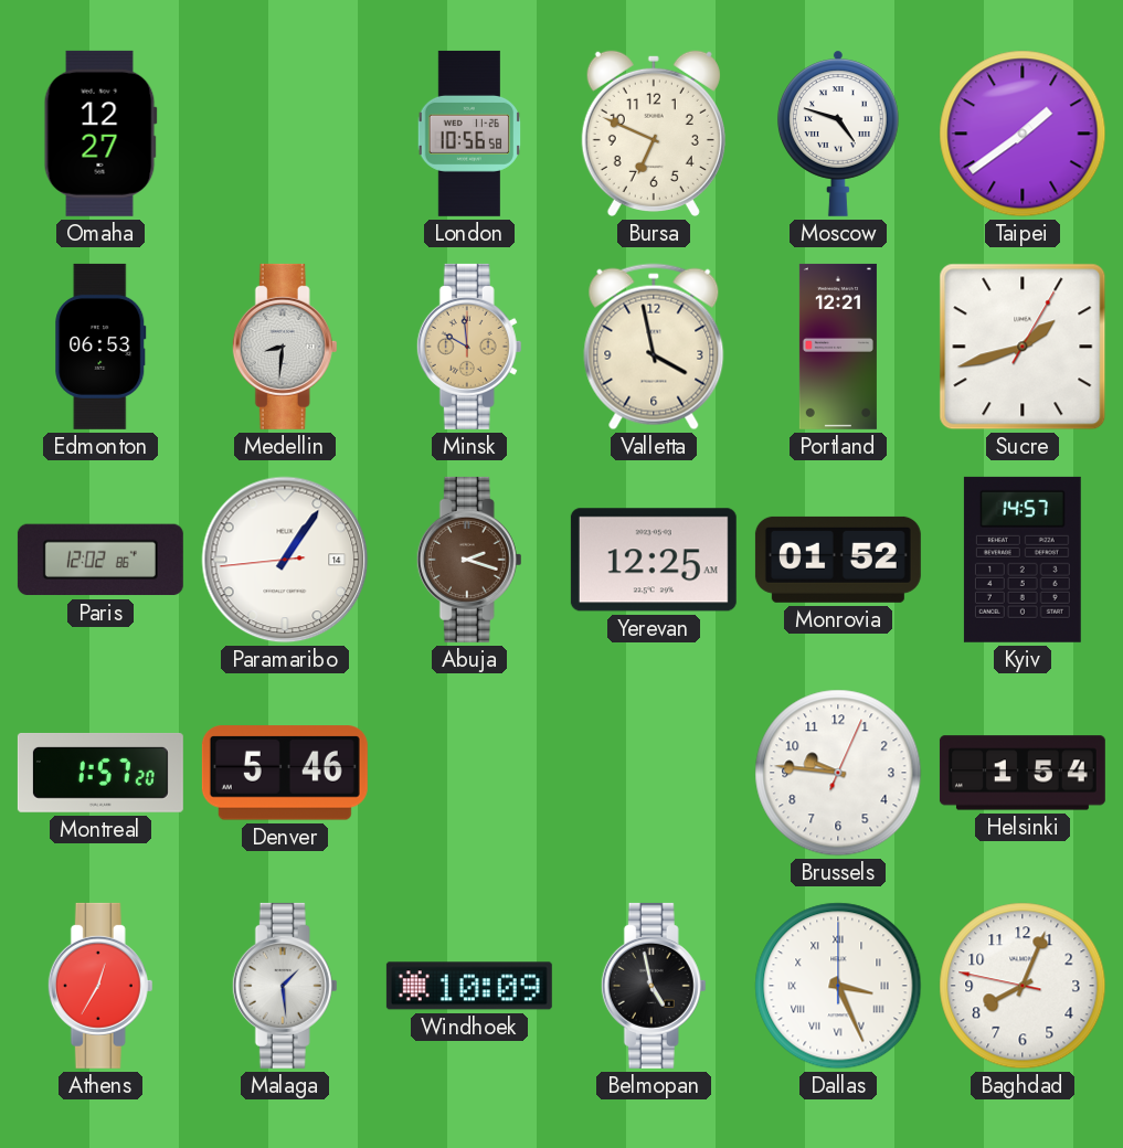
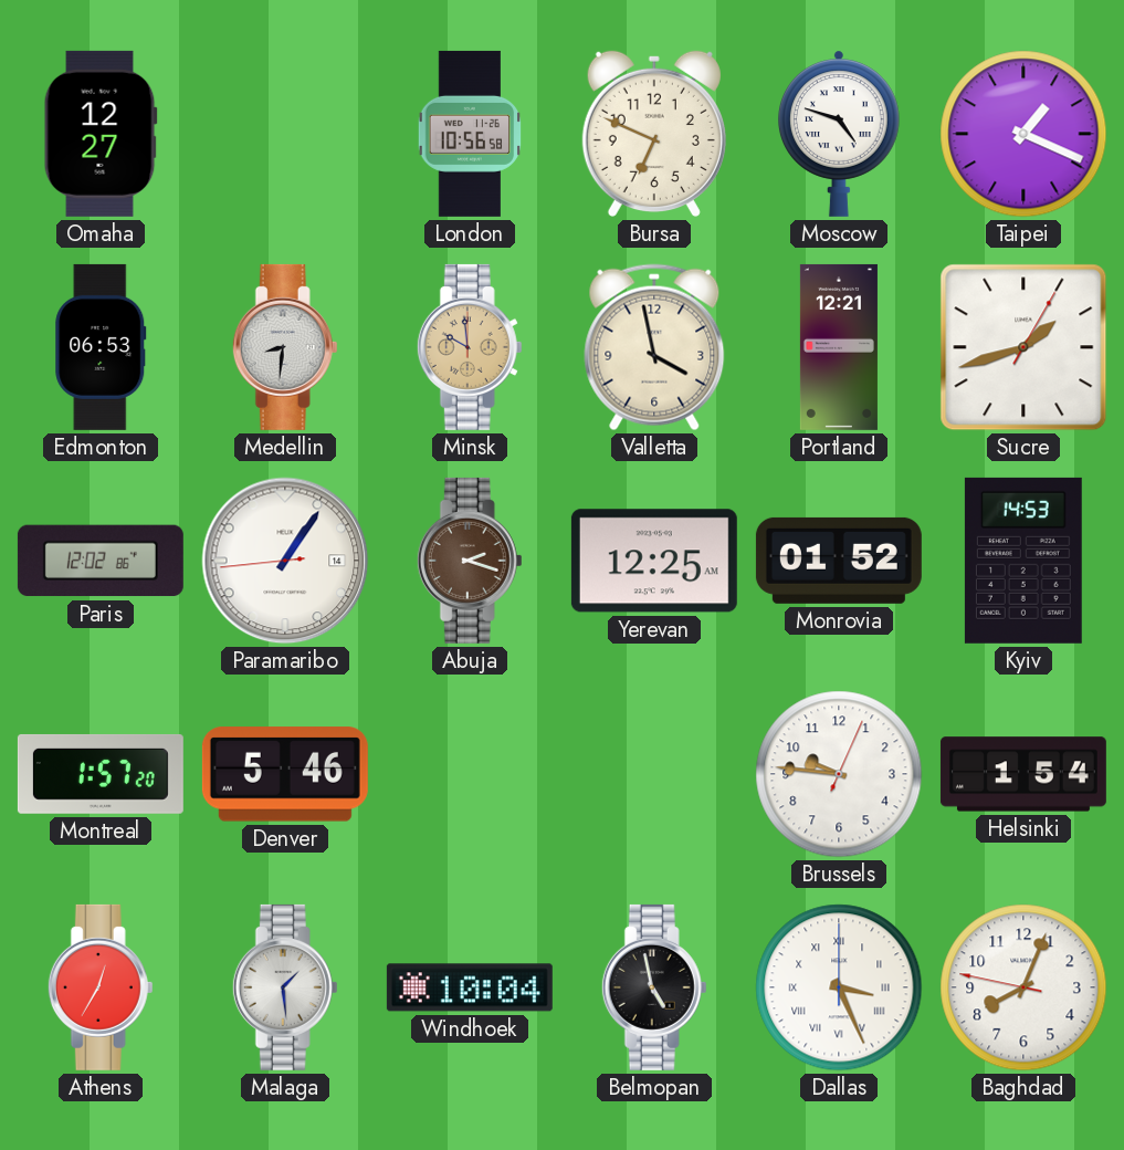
Taipei: 1:39 -> 1:19
Kyiv: 14:57 -> 14:53
Windhoek: 10:09 -> 10:04
